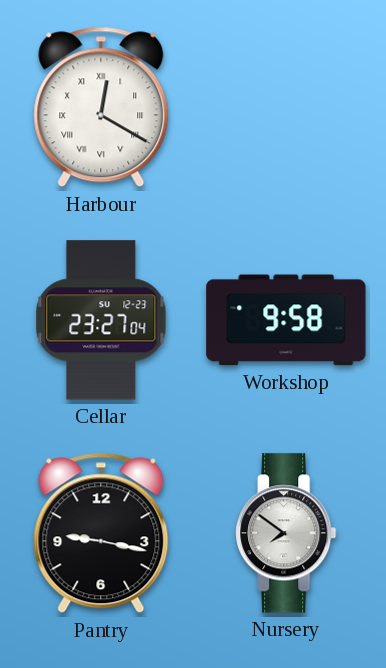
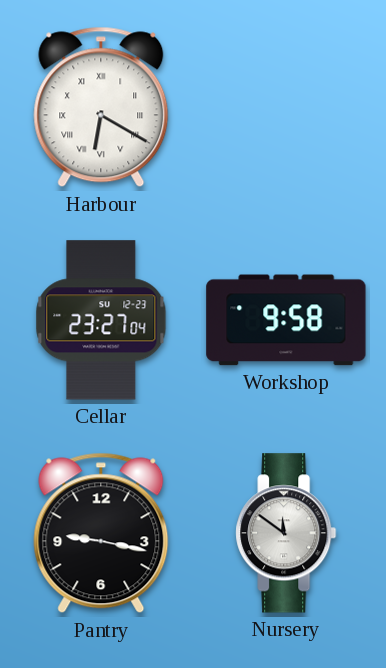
Harbour: 12:20 -> 6:20
Nursery: 7:51 -> 11:51
